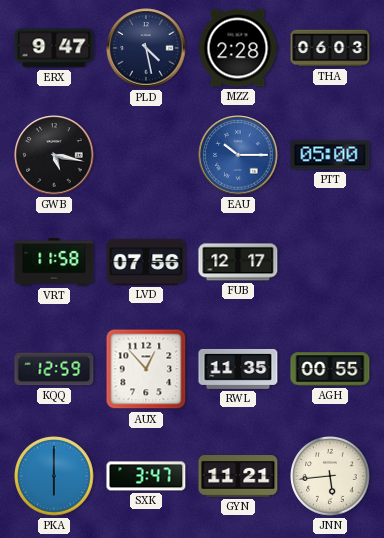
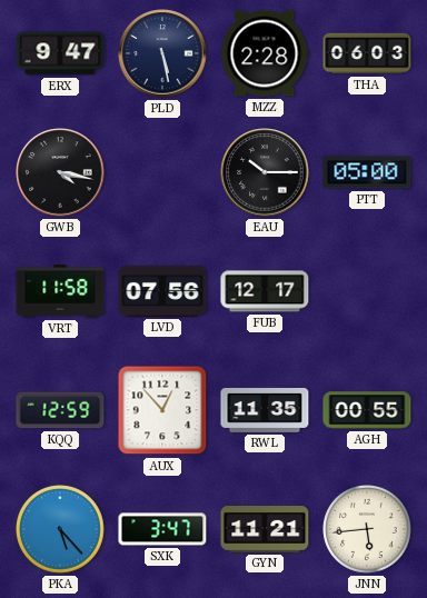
PLD: 4:28 -> 5:28
GWB: 5:17 -> 4:17
EAU dial: blue -> black
PKA: 6:00 -> 5:23
